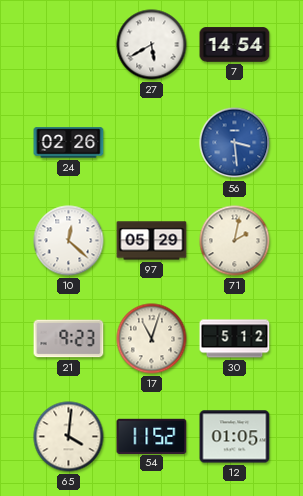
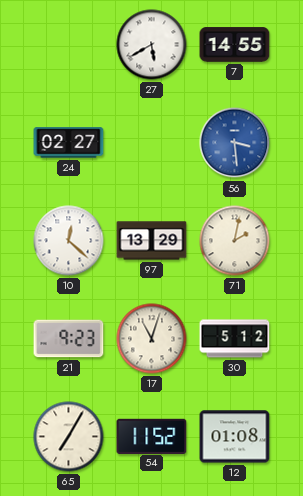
7: 14:54 -> 14:55
24: 02:26 -> 02:27
97: 05:29 -> 13:29
65: 4:01 -> 7:05
12: 01:05 -> 01:08
